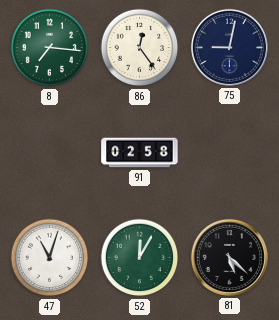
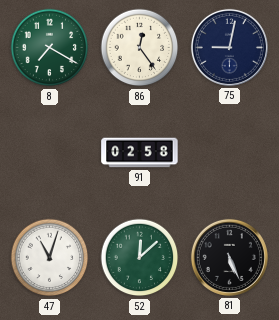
8: 7:16 -> 7:20
52: 12:05 -> 12:08
81: 5:22 -> 5:26
